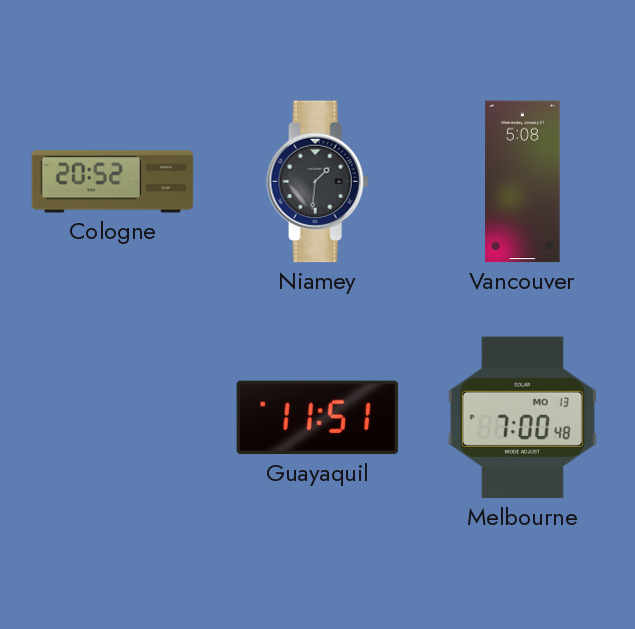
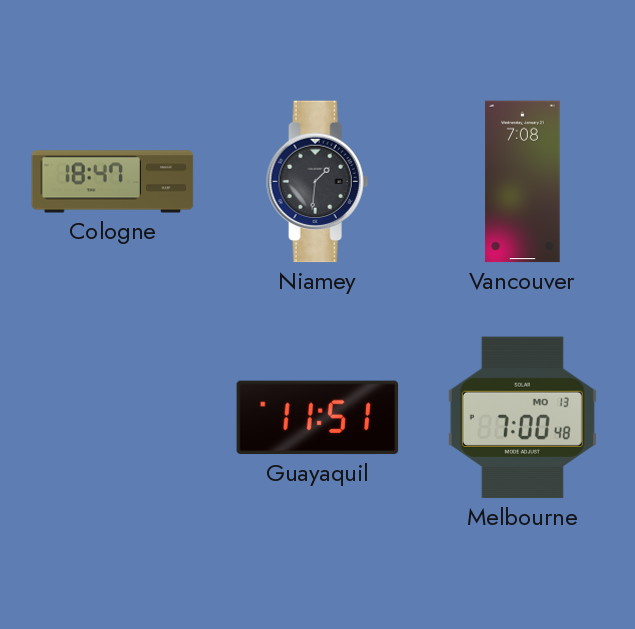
Cologne: 20:52 -> 18:47
Vancouver: 5:08 -> 7:08
